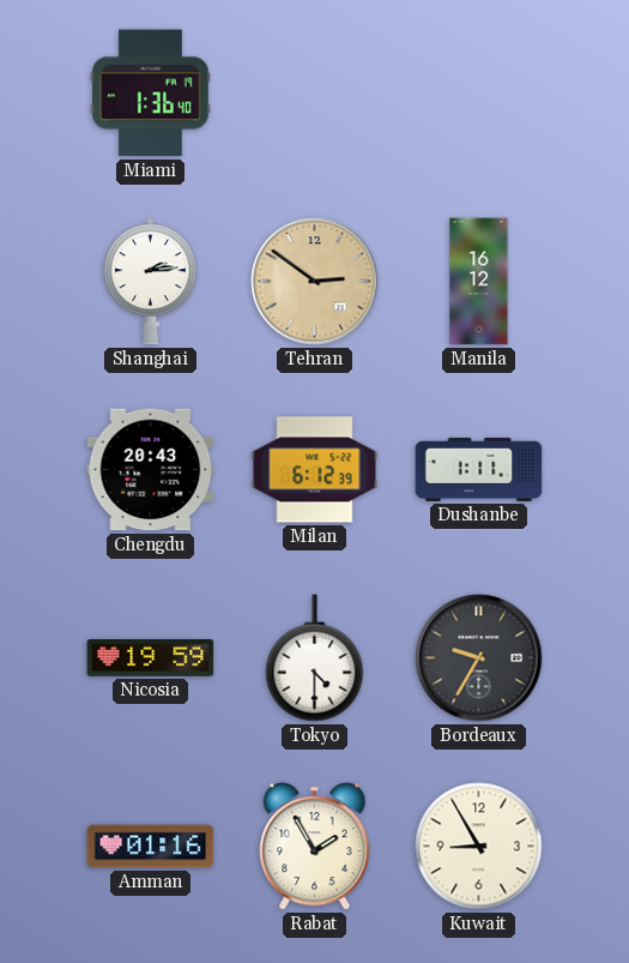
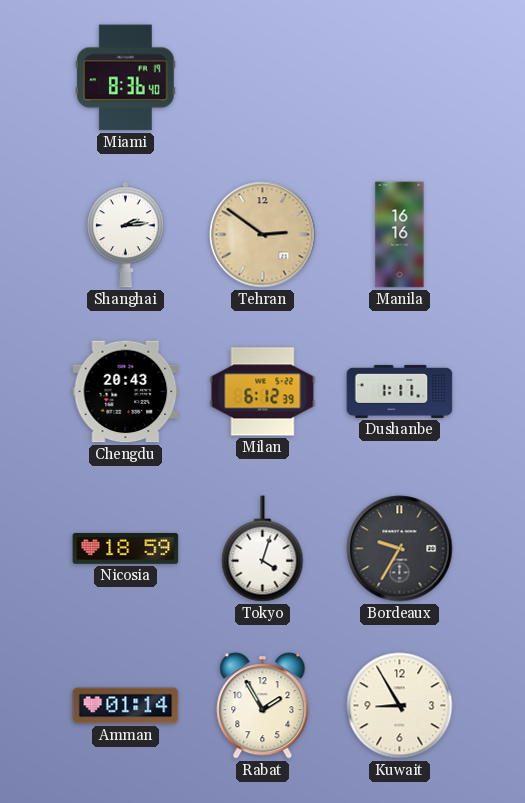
Miami: 1:36 -> 8:36
Manila: 16:12 -> 16:16
Nicosia: 19:59 -> 18:59
Tokyo: 4:30 -> 4:03
Amman: 01:16 -> 01:14
